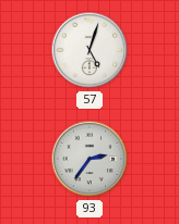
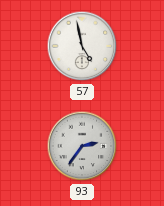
57: 5:03 -> 4:58
